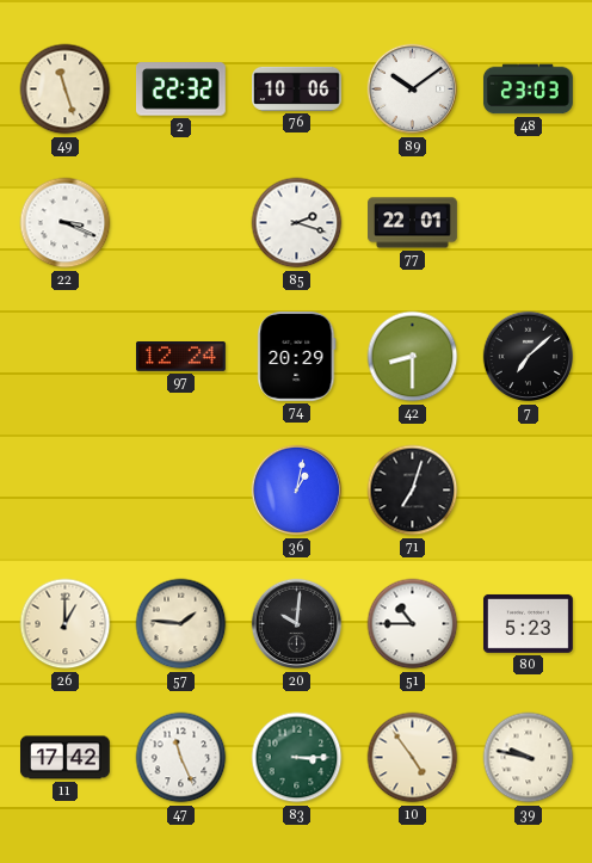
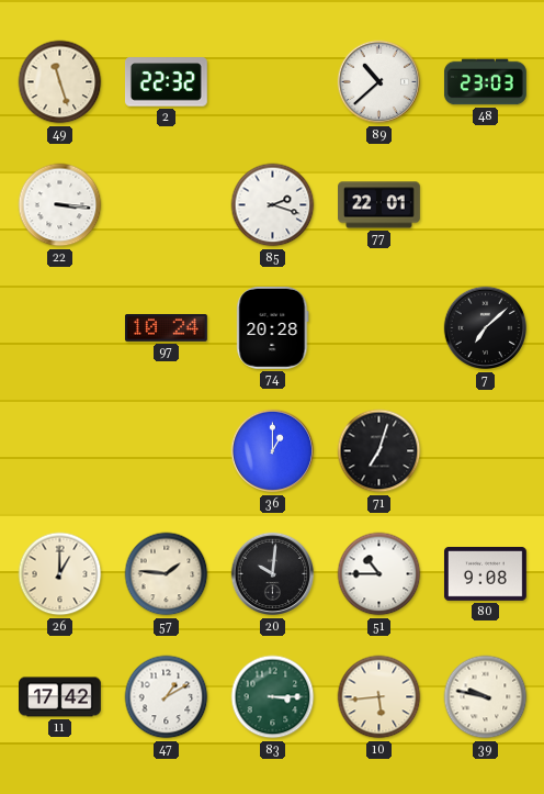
76: 10:06 -> none
89: 10:09 -> 10:38
22: 3:19 -> 3:16
97: 12:24 -> 10:24
74: 20:29 -> 20:28
42: 8:30 -> none
36: 1:02 -> 1:00
80: 5:23 -> 9:08
47: 11:26 -> 1:10
10: 4:54 -> 5:44
